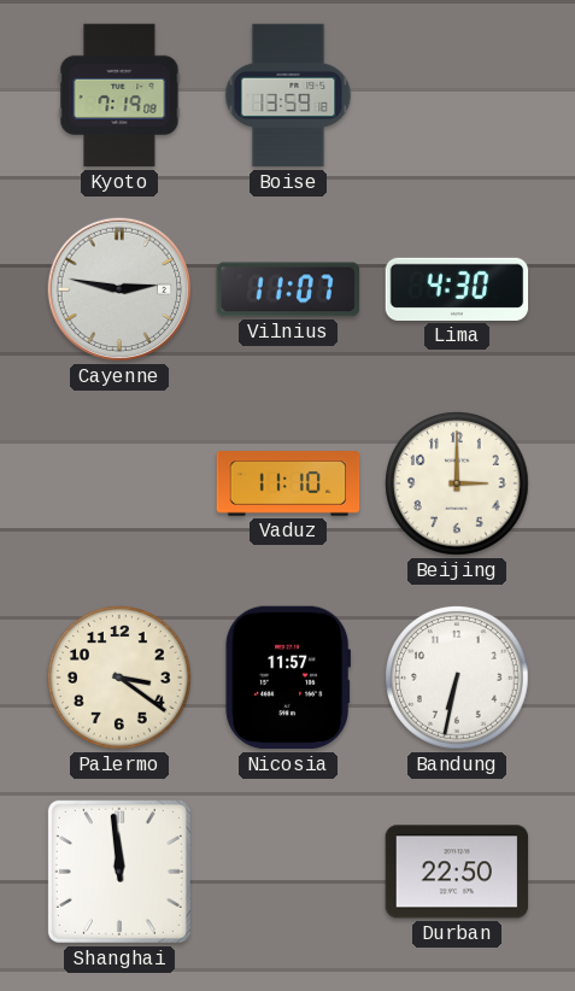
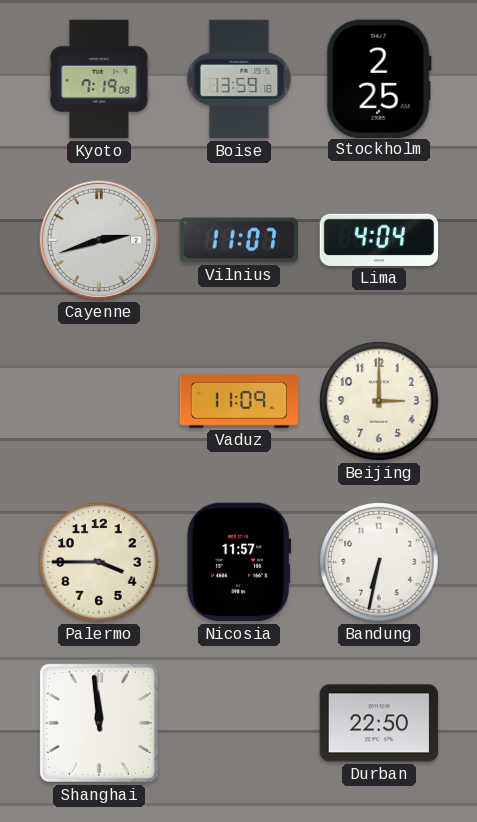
Stockholm: none -> 2:25
Cayenne: 2:47 -> 2:42
Lima: 4:30 -> 4:04
Vaduz: 11:10 -> 11:09
Palermo: 3:21 -> 3:45
